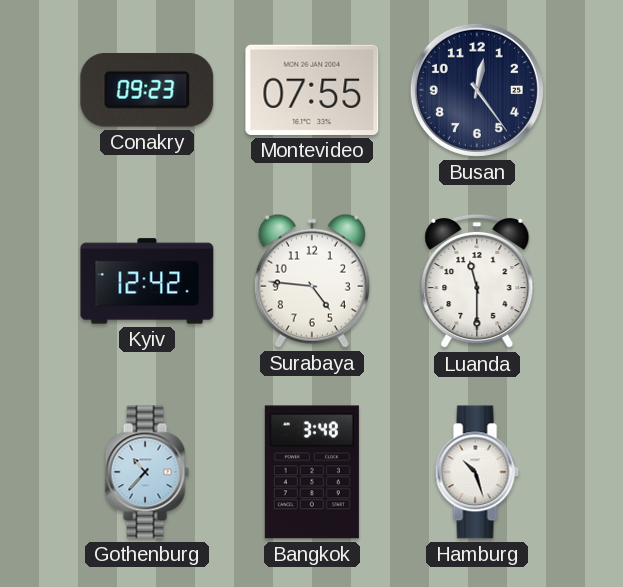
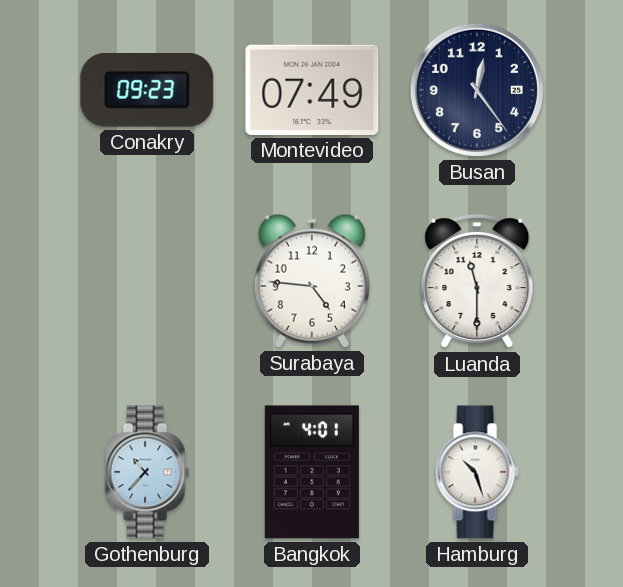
Montevideo: 07:55 -> 07:49
Kyiv: 12:42 -> none
Bangkok: 3:48 -> 4:01
